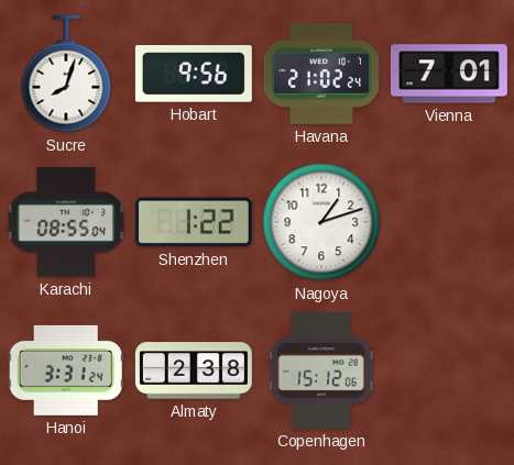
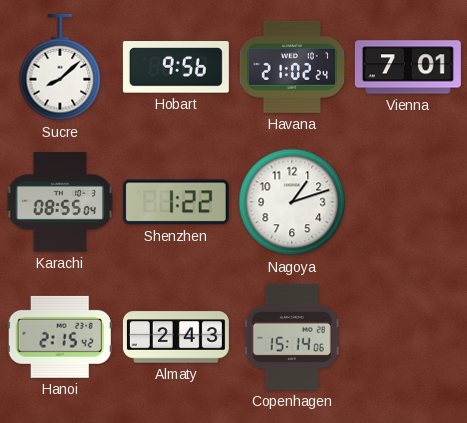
Sucre: 8:03 -> 8:08
Hanoi: 3:31 -> 2:15
Almaty: 2:38 -> 2:43
Copenhagen: 15:12 -> 15:14
